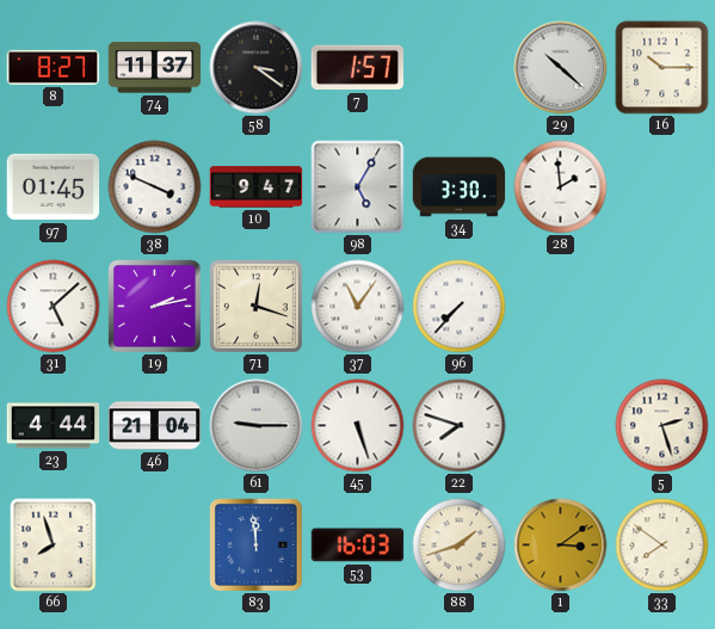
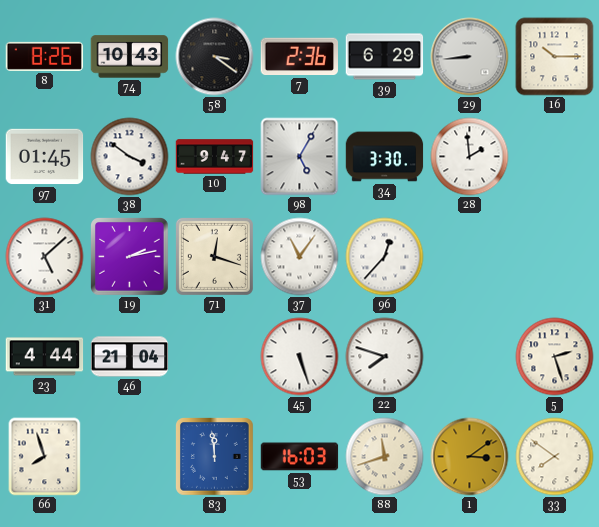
8: 8:27 -> 8:26
74: 11:37 -> 10:43
7: 1:57 -> 2:36
39: none -> 6:29
29: 10:22 -> 8:44
38: 3:49 -> 3:51
96: 7:37 -> 12:37
61: 9:15 -> none
88: 1:42 -> 11:42
